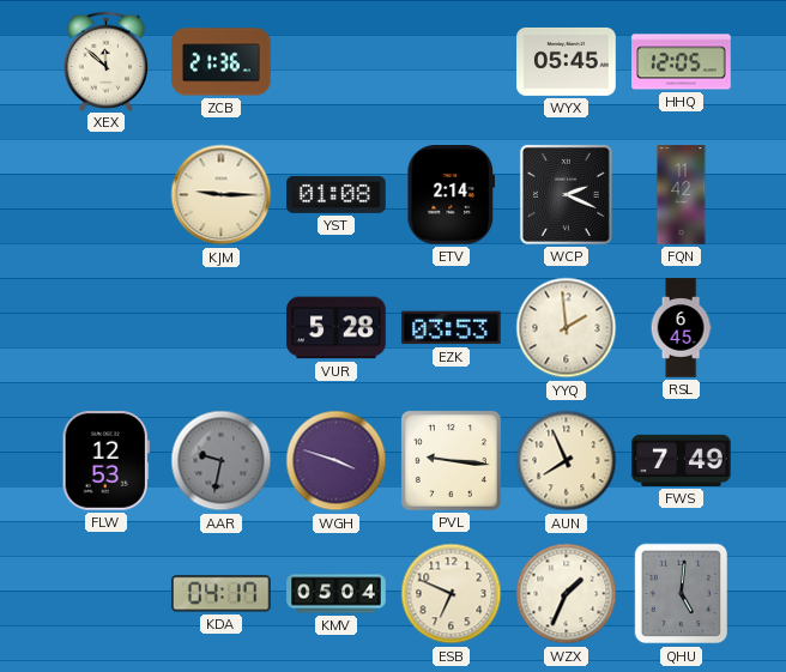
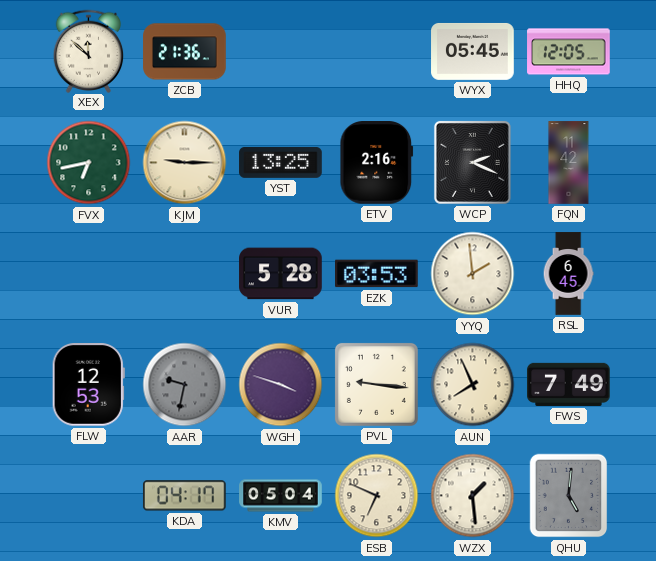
FVX: none -> 6:43
YST: 01:08 -> 13:25
ETV: 2:14 -> 2:16
WZX: 1:34 -> 1:29
